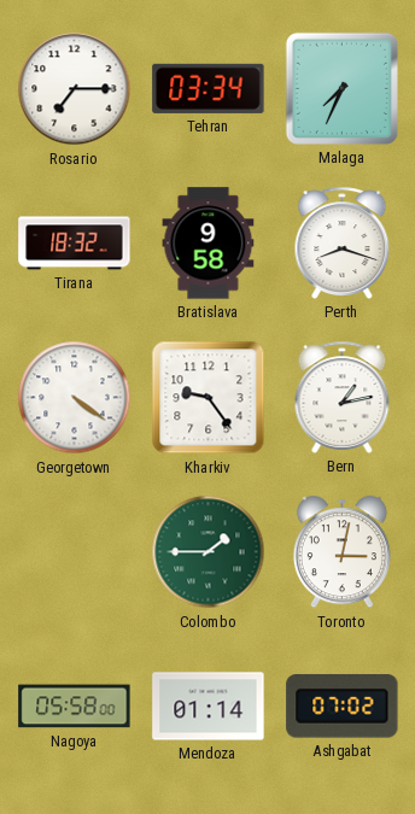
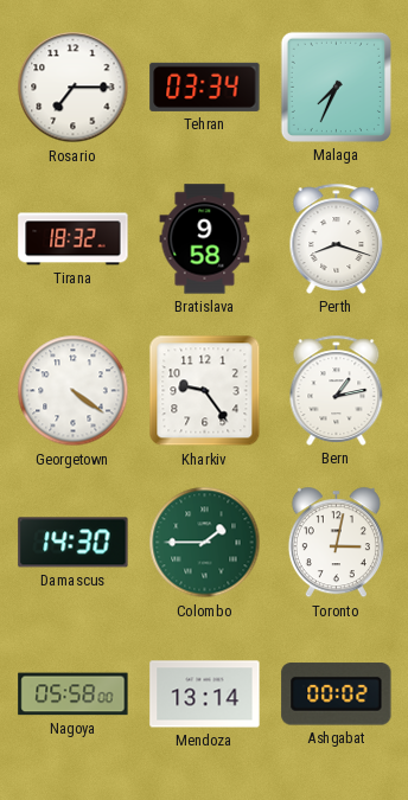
Damascus: none -> 14:30
Mendoza: 01:14 -> 13:14
Ashgabat: 07:02 -> 00:02
